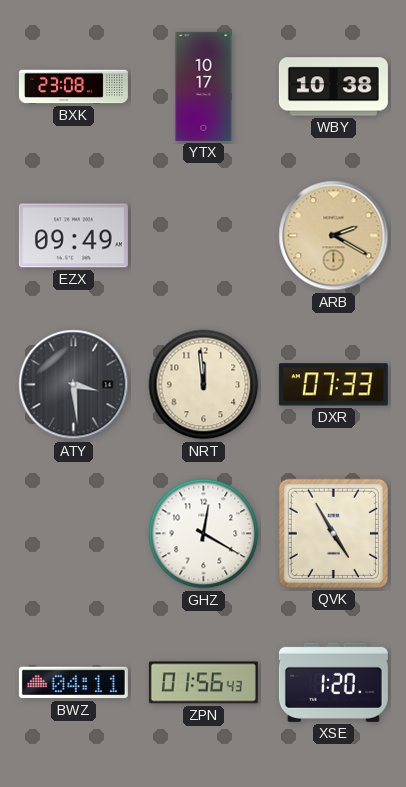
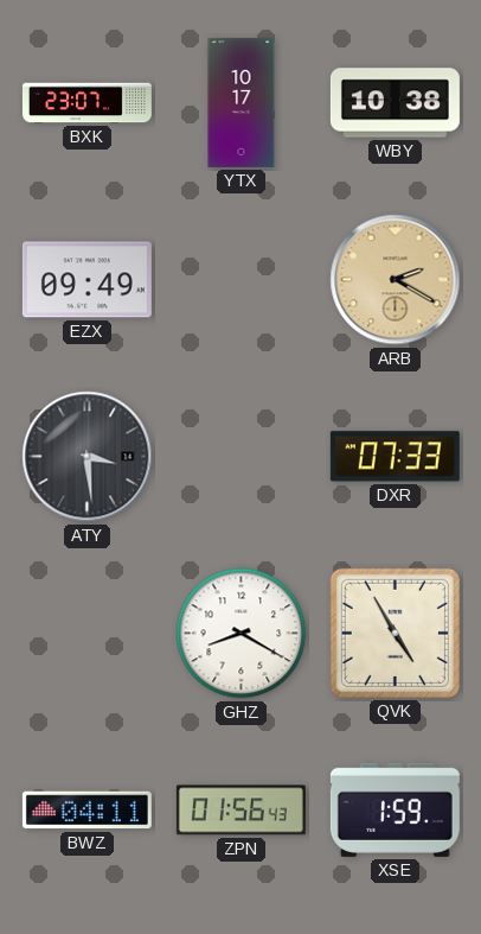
BXK: 23:08 -> 23:07
NRT: 11:59 -> none
GHZ: 12:20 -> 8:20
XSE: 1:20 -> 1:59
